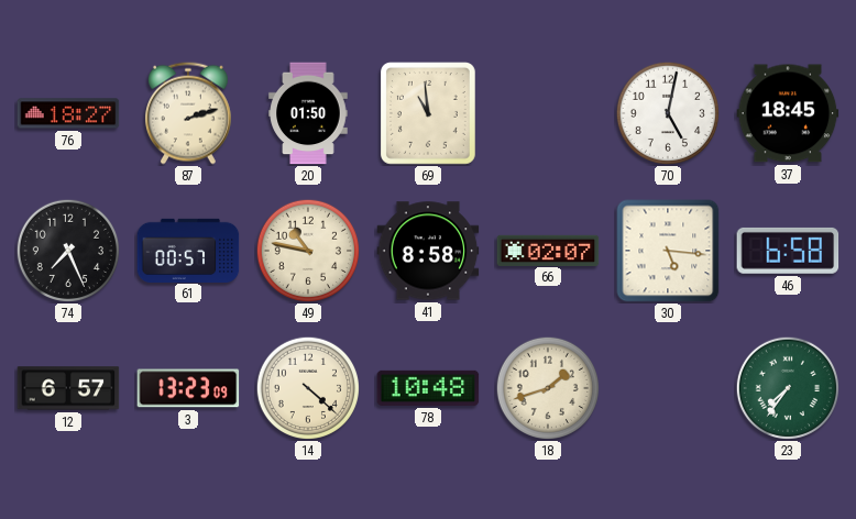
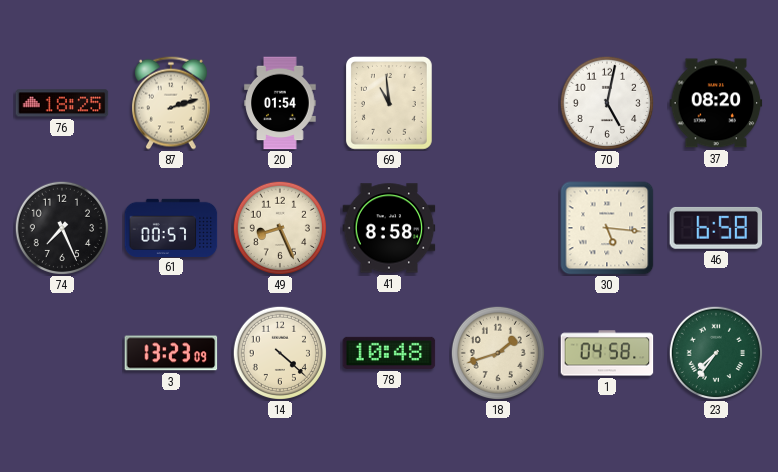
76: 18:27 -> 18:25
20: 01:50 -> 01:54
37: 18:45 -> 08:20
49: 10:47 -> 8:26
66: 02:07 -> none
12: 6:57 -> none
1: none -> 04:58
